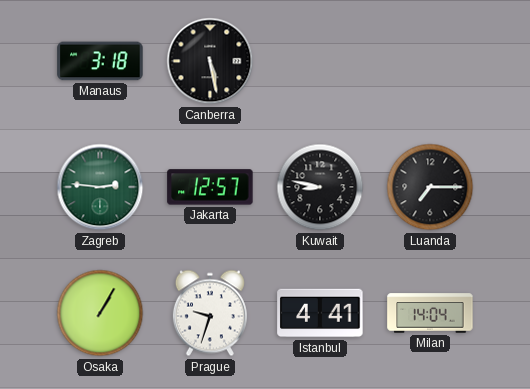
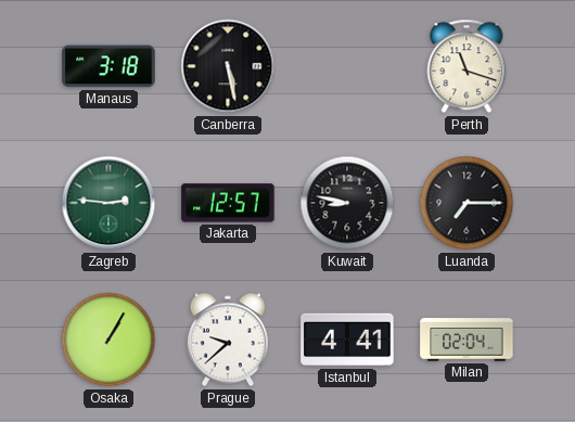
Perth: none -> 11:18
Prague: 9:33 -> 9:38
Milan: 14:04 -> 02:04
